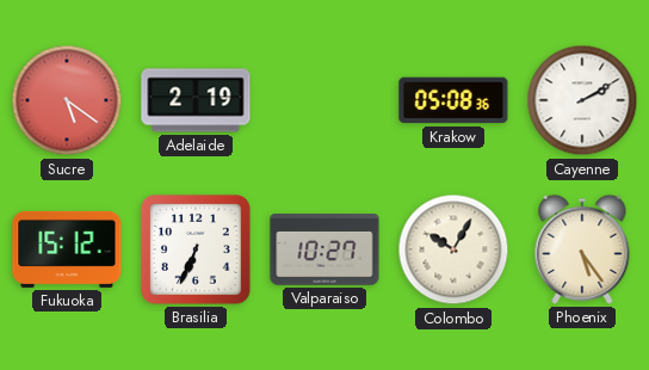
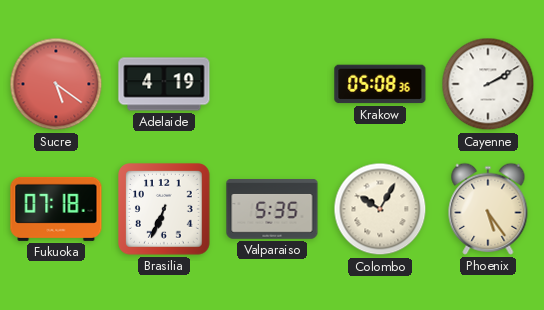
Adelaide: 2:19 -> 4:19
Fukuoka: 15:12 -> 07:18
Valparaiso: 10:27 -> 5:35
